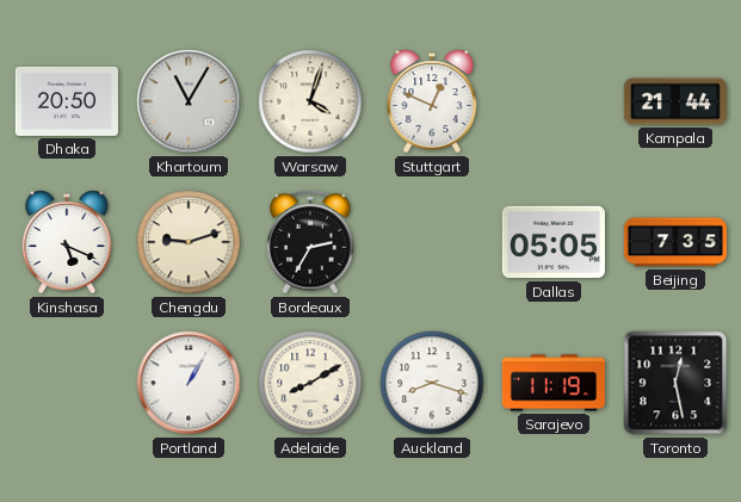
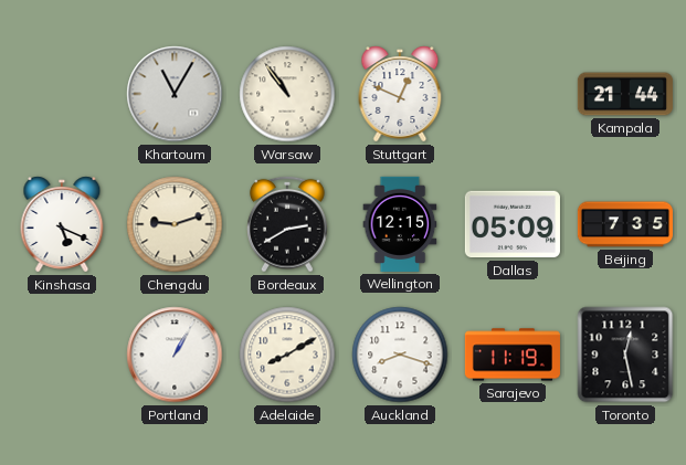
Dhaka: 20:50 -> none
Warsaw: 4:03 -> 10:54
Bordeaux: 2:35 -> 2:40
Wellington: none -> 12:15
Dallas: 05:05 -> 05:09
